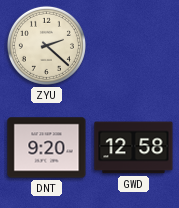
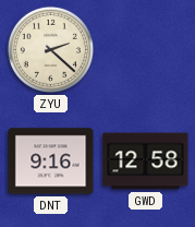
DNT: 9:20 -> 9:16
